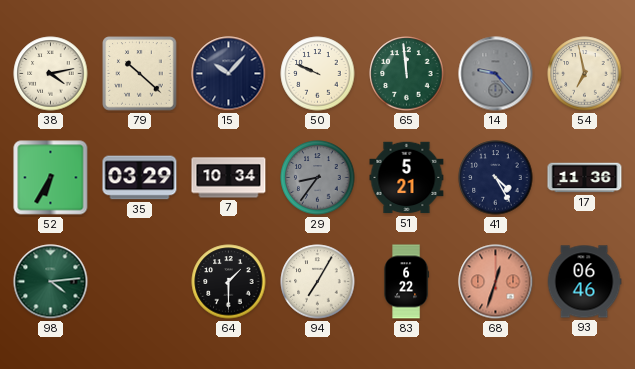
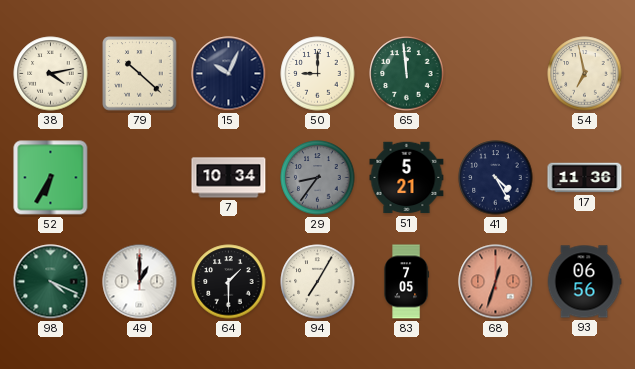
15: 10:07 -> 10:04
50: 9:49 -> 9:00
14: 9:23 -> none
35: 03:29 -> none
98: 4:14 -> 4:19
49: none -> 1:00
83: 6:22 -> 7:05
93: 06:46 -> 06:56
